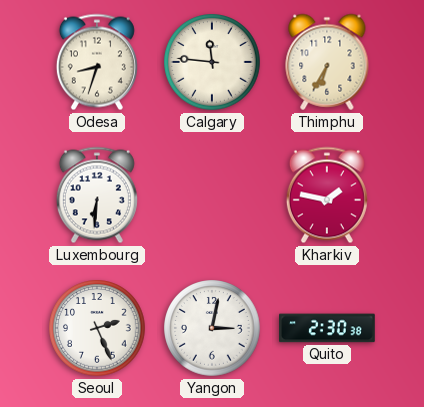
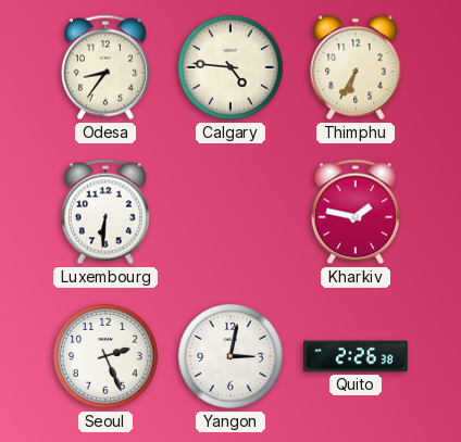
Odesa: 8:33 -> 8:36
Calgary: 11:46 -> 4:46
Quito: 2:30 -> 2:26
